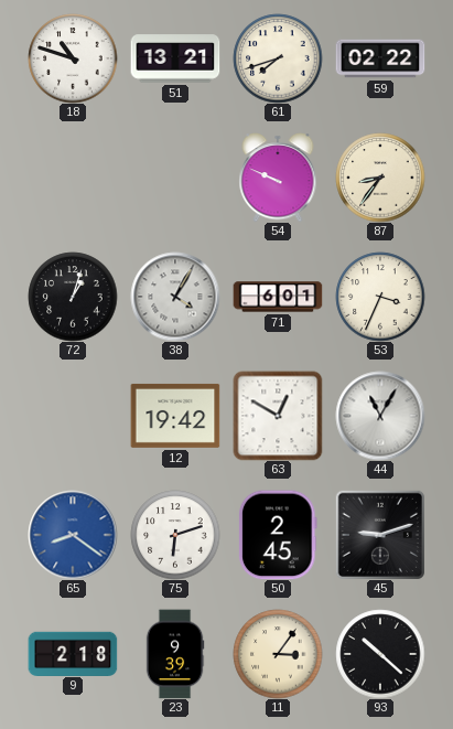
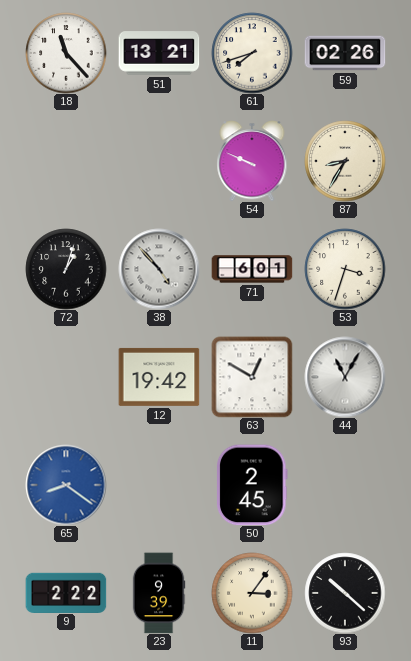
18: 10:48 -> 11:23
59: 02:22 -> 02:26
87: 8:36 -> 8:35
38: 4:05 -> 4:53
53: 3:34 -> 3:33
75: 6:12 -> none
45: 9:12 -> none
9: 2:18 -> 2:22
